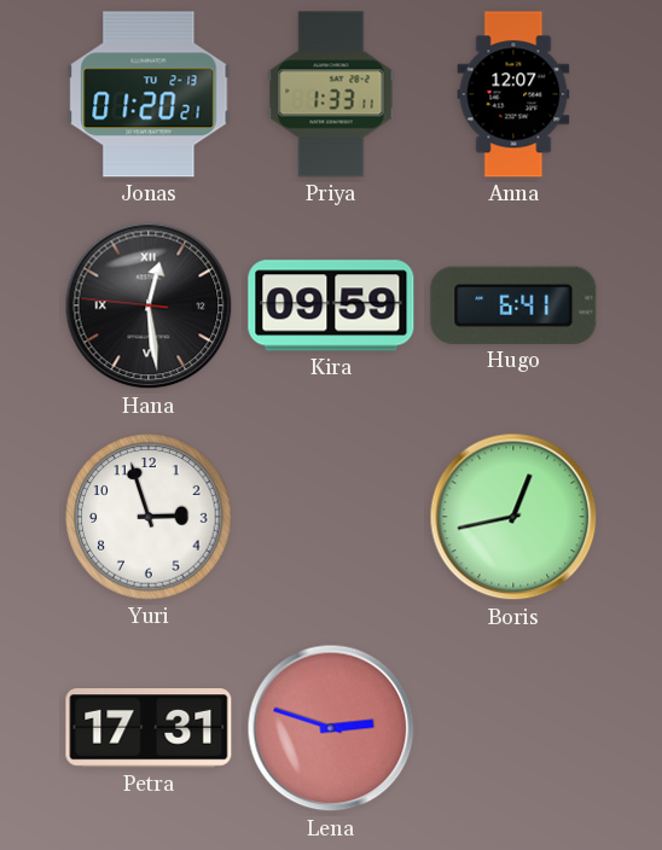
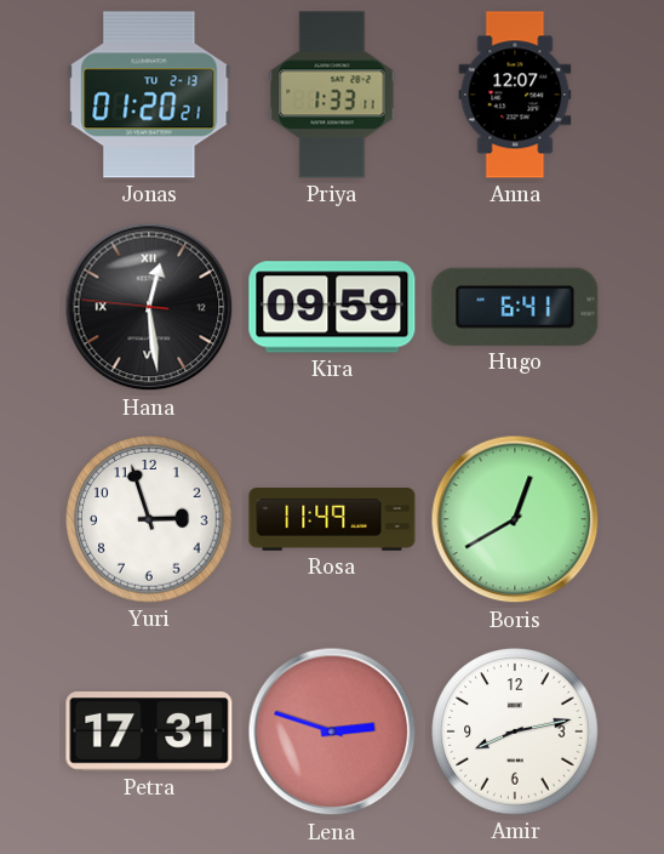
Rosa: none -> 11:49
Boris: 12:43 -> 12:40
Amir: none -> 8:13
